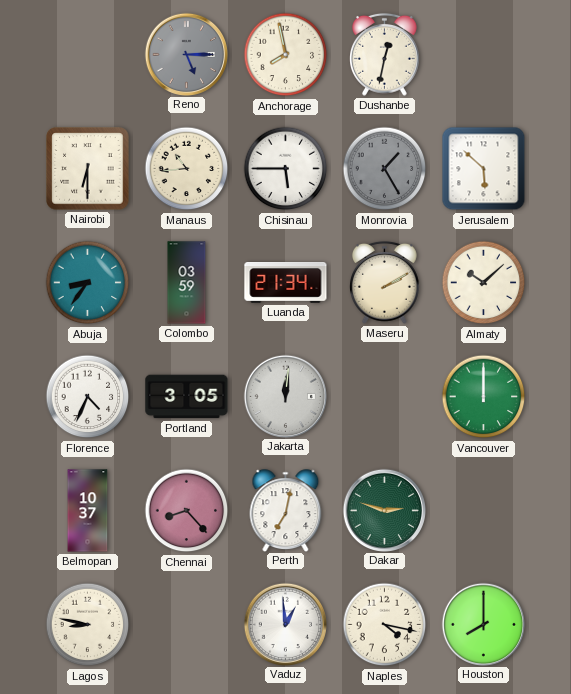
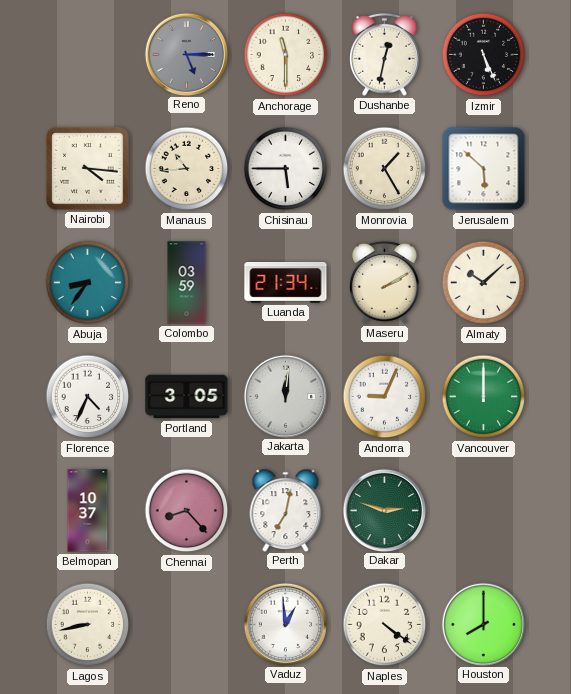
Anchorage: 7:58 -> 11:30
Izmir: none -> 5:26
Nairobi: 6:30 -> 4:16
Monrovia dial: grey -> cream
Andorra: none -> 9:04
Lagos: 8:47 -> 8:43
Naples: 4:17 -> 4:21
